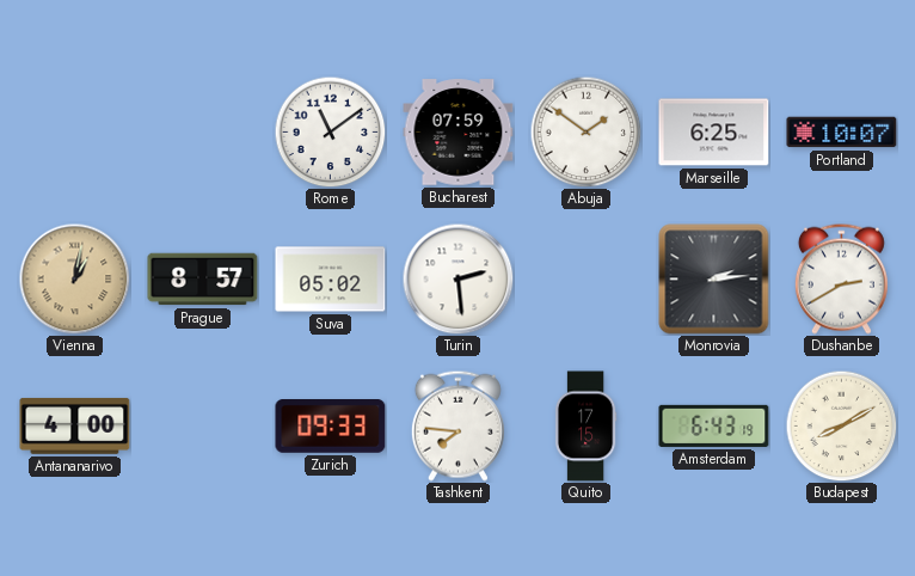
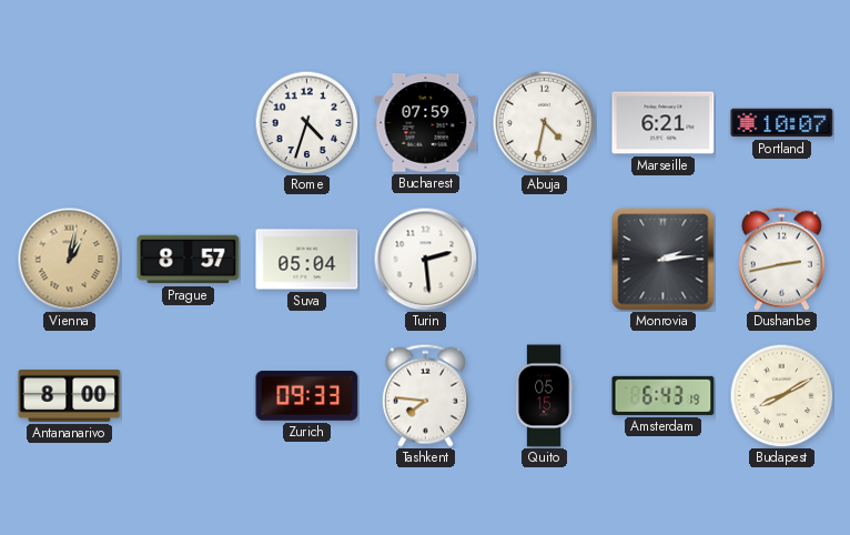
Rome: 11:09 -> 4:33
Abuja: 1:51 -> 4:32
Marseille: 6:25 -> 6:21
Suva: 05:02 -> 05:04
Dushanbe: 2:40 -> 2:43
Antananarivo: 4:00 -> 8:00
Quito: 17:15 -> 05:15
